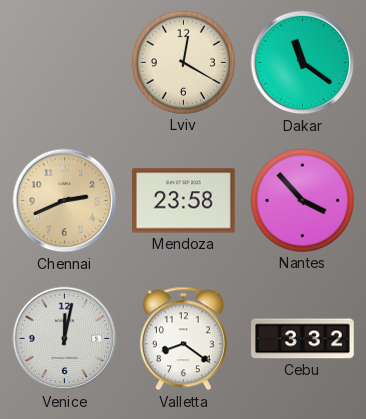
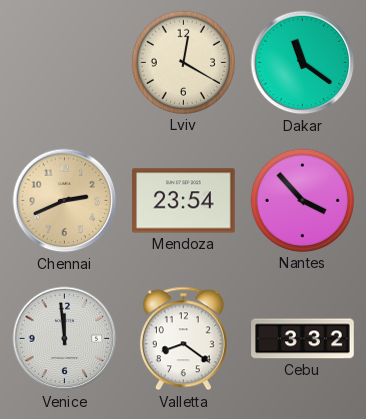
Mendoza: 23:58 -> 23:54
Venice: 12:02 -> 11:59
